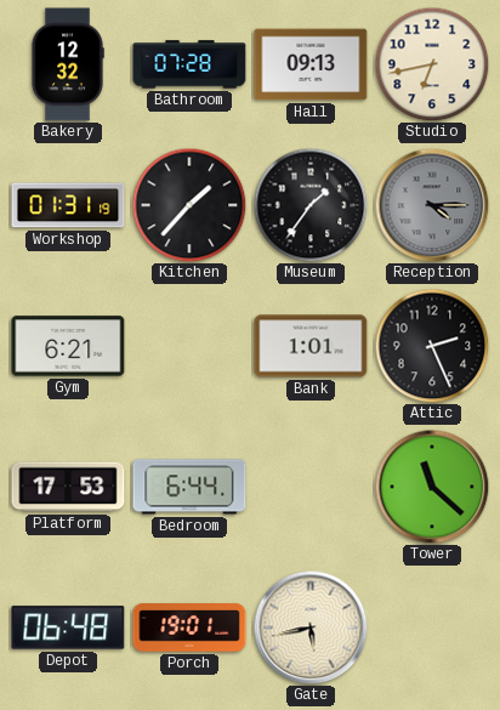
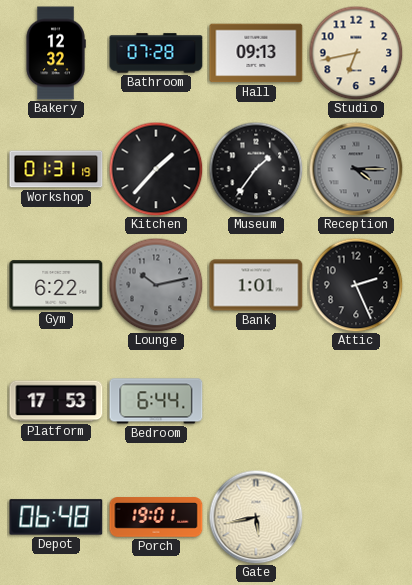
Gym: 6:21 -> 6:22
Lounge: none -> 10:13
Tower: 11:22 -> none
